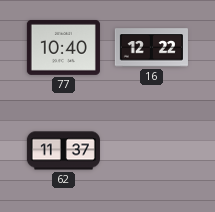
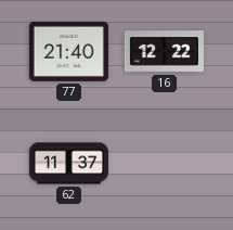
77: 10:40 -> 21:40
